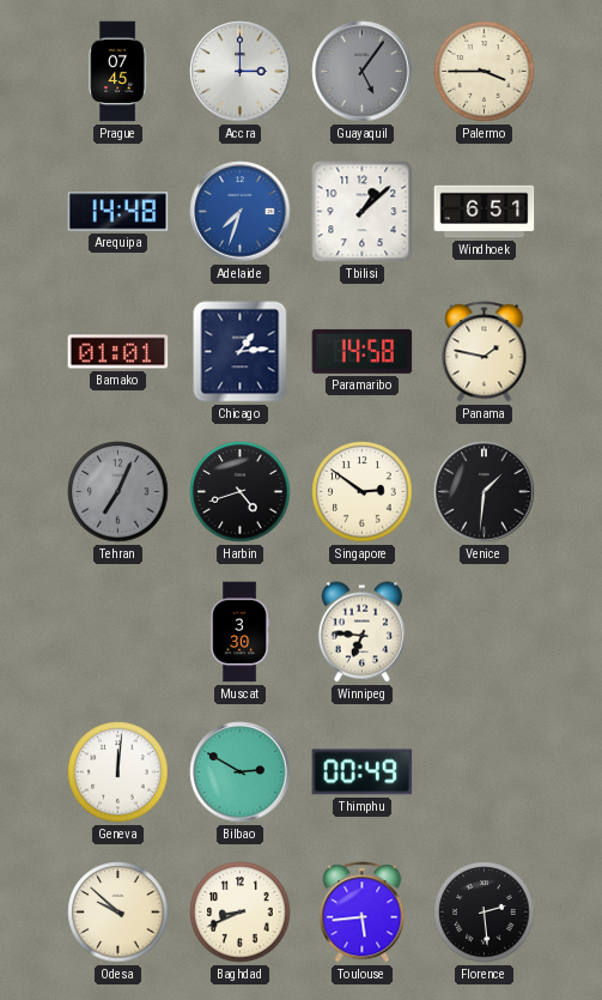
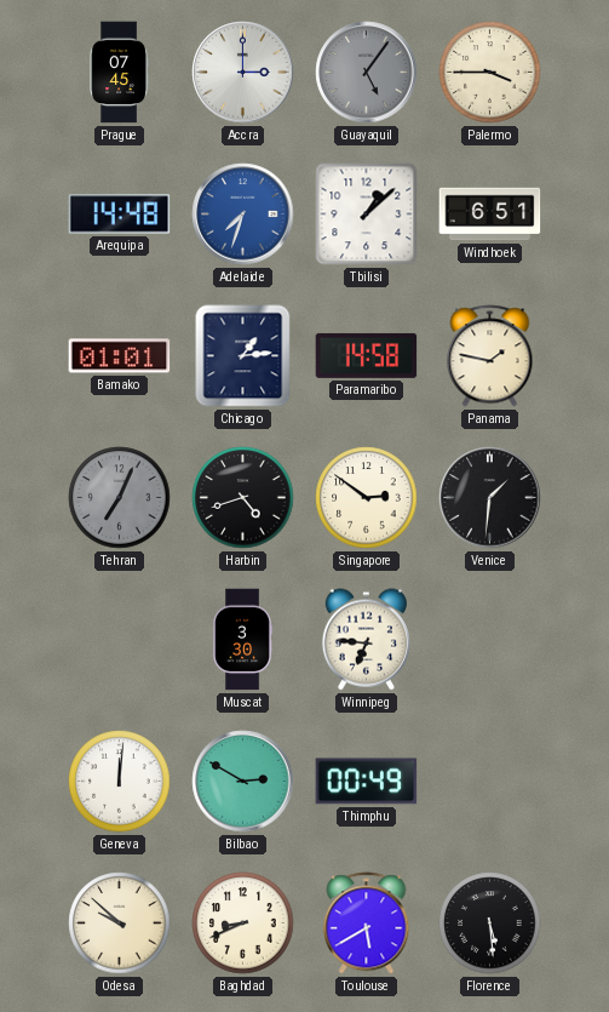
Toulouse: 5:44 -> 5:40
Florence: 2:29 -> 5:29
